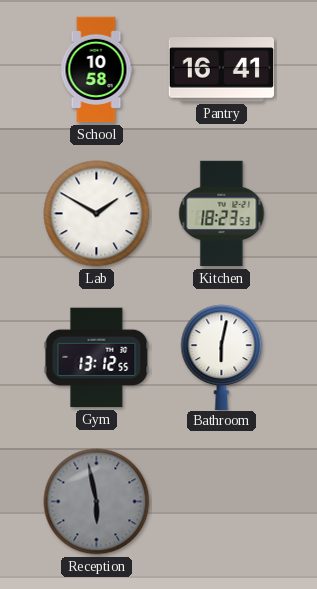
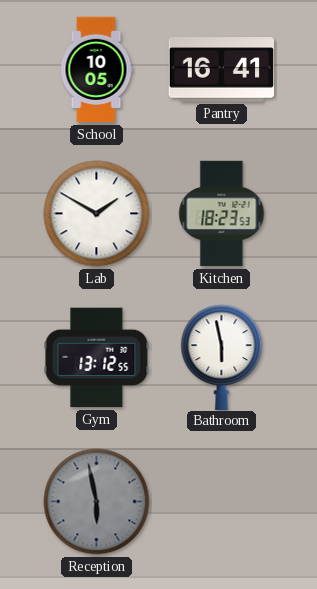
School: 10:58 -> 10:05
Bathroom: 6:02 -> 5:58
